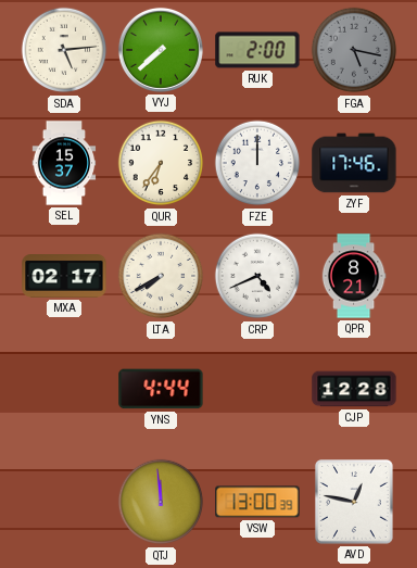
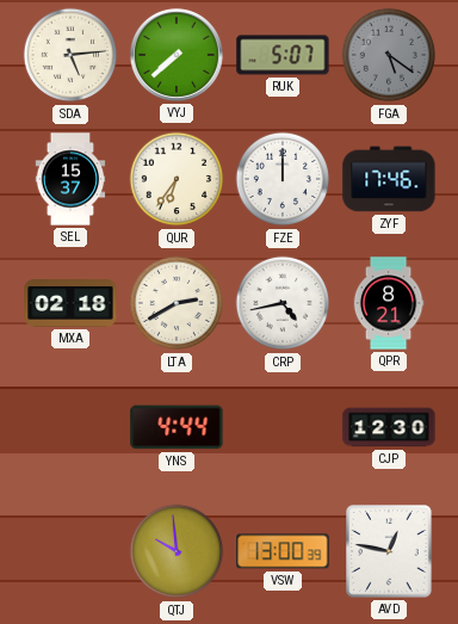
RUK: 2:00 -> 5:07
FGA: 5:17 -> 5:21
MXA: 02:17 -> 02:18
LTA: 7:40 -> 2:40
CRP: 4:41 -> 4:43
CJP: 12:28 -> 12:30
QTJ: 11:59 -> 9:59
